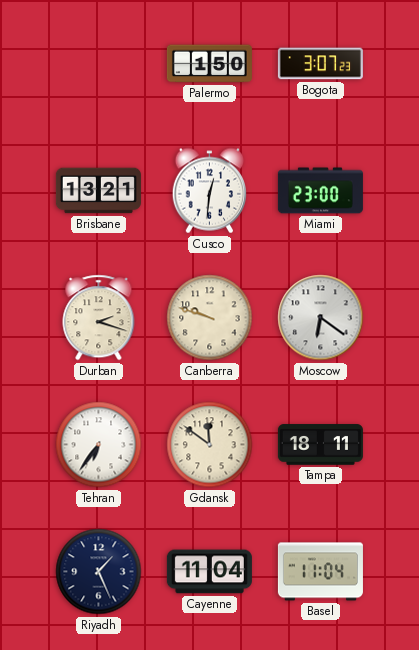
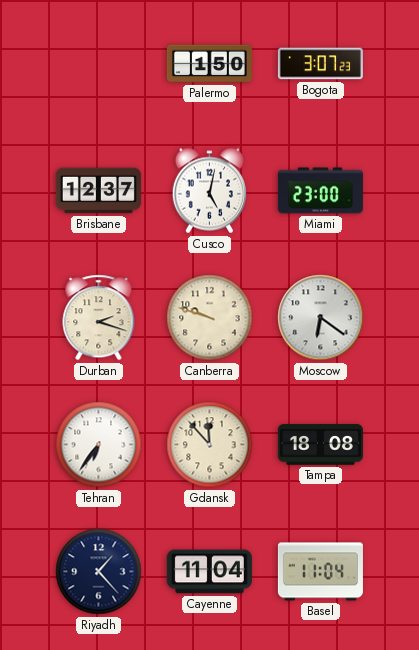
Brisbane: 13:21 -> 12:37
Cusco: 12:31 -> 5:02
Gdansk: 11:51 -> 11:53
Tampa: 18:11 -> 18:08
Riyadh: 1:26 -> 1:23
